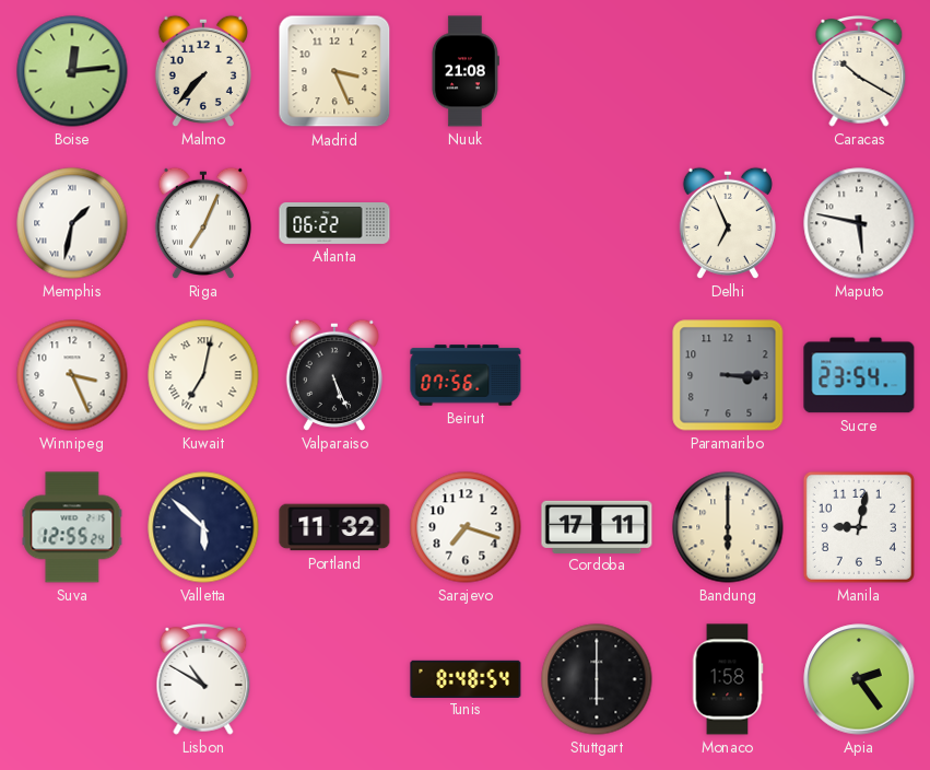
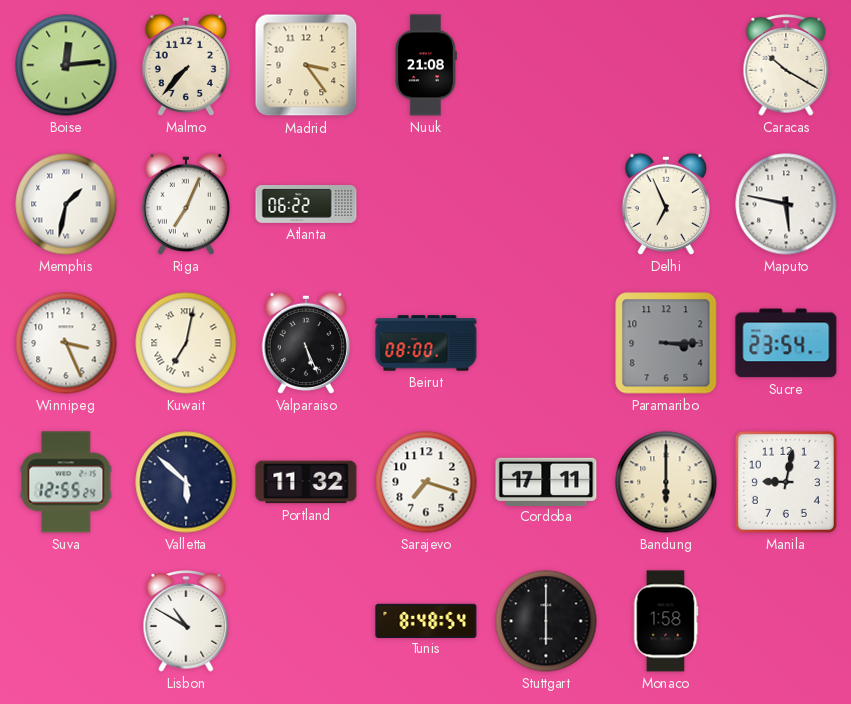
Madrid: 3:26 -> 3:24
Beirut: 07:56 -> 08:00
Apia: 2:24 -> none
